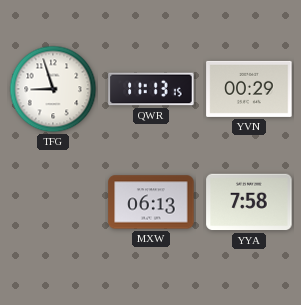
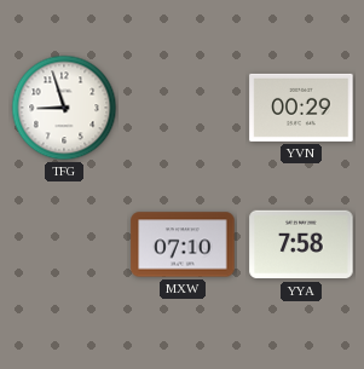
QWR: 11:13 -> none
MXW: 06:13 -> 07:10
